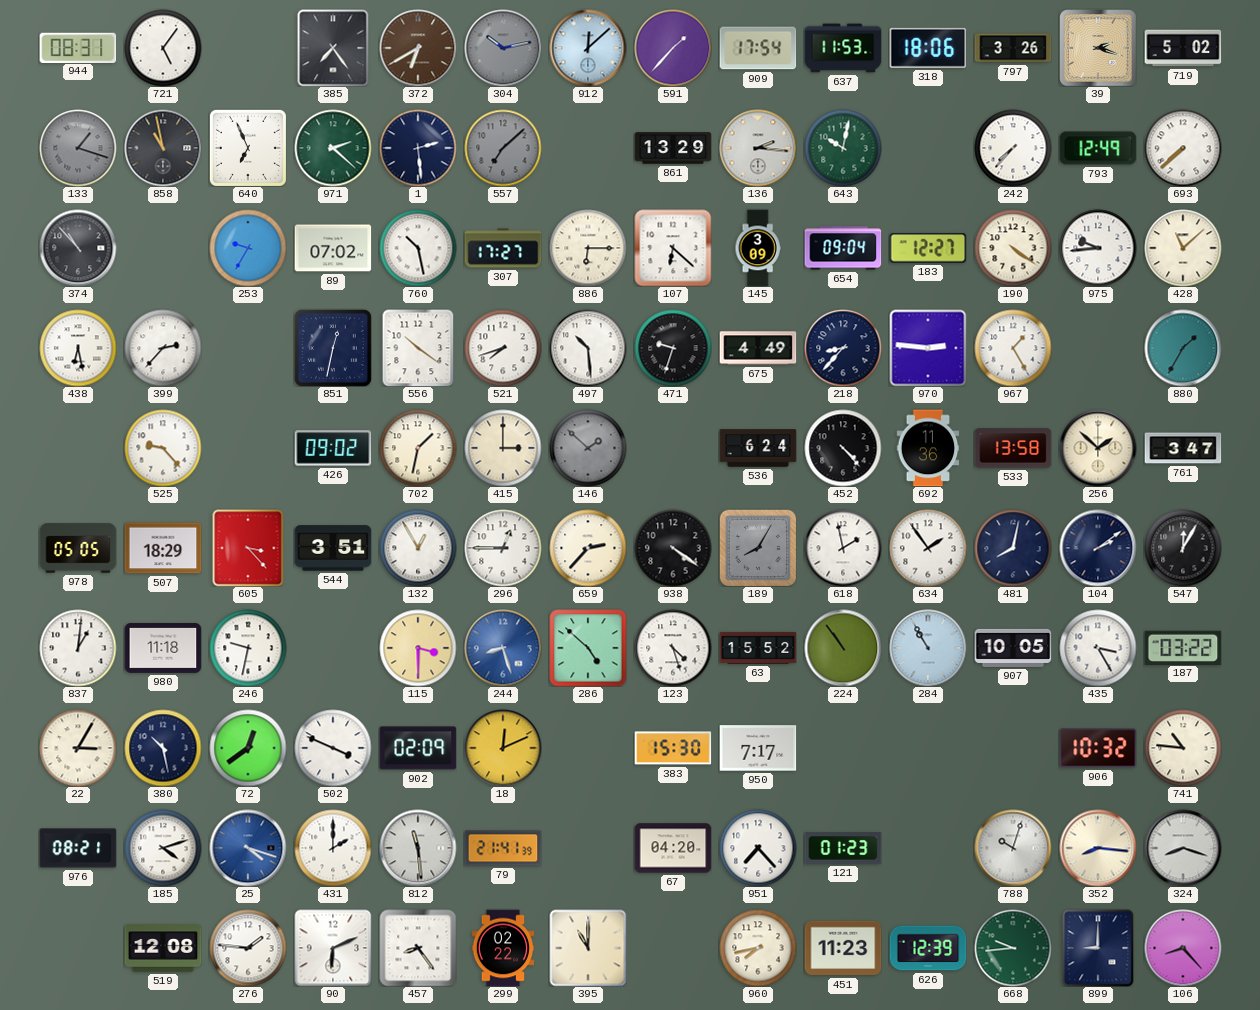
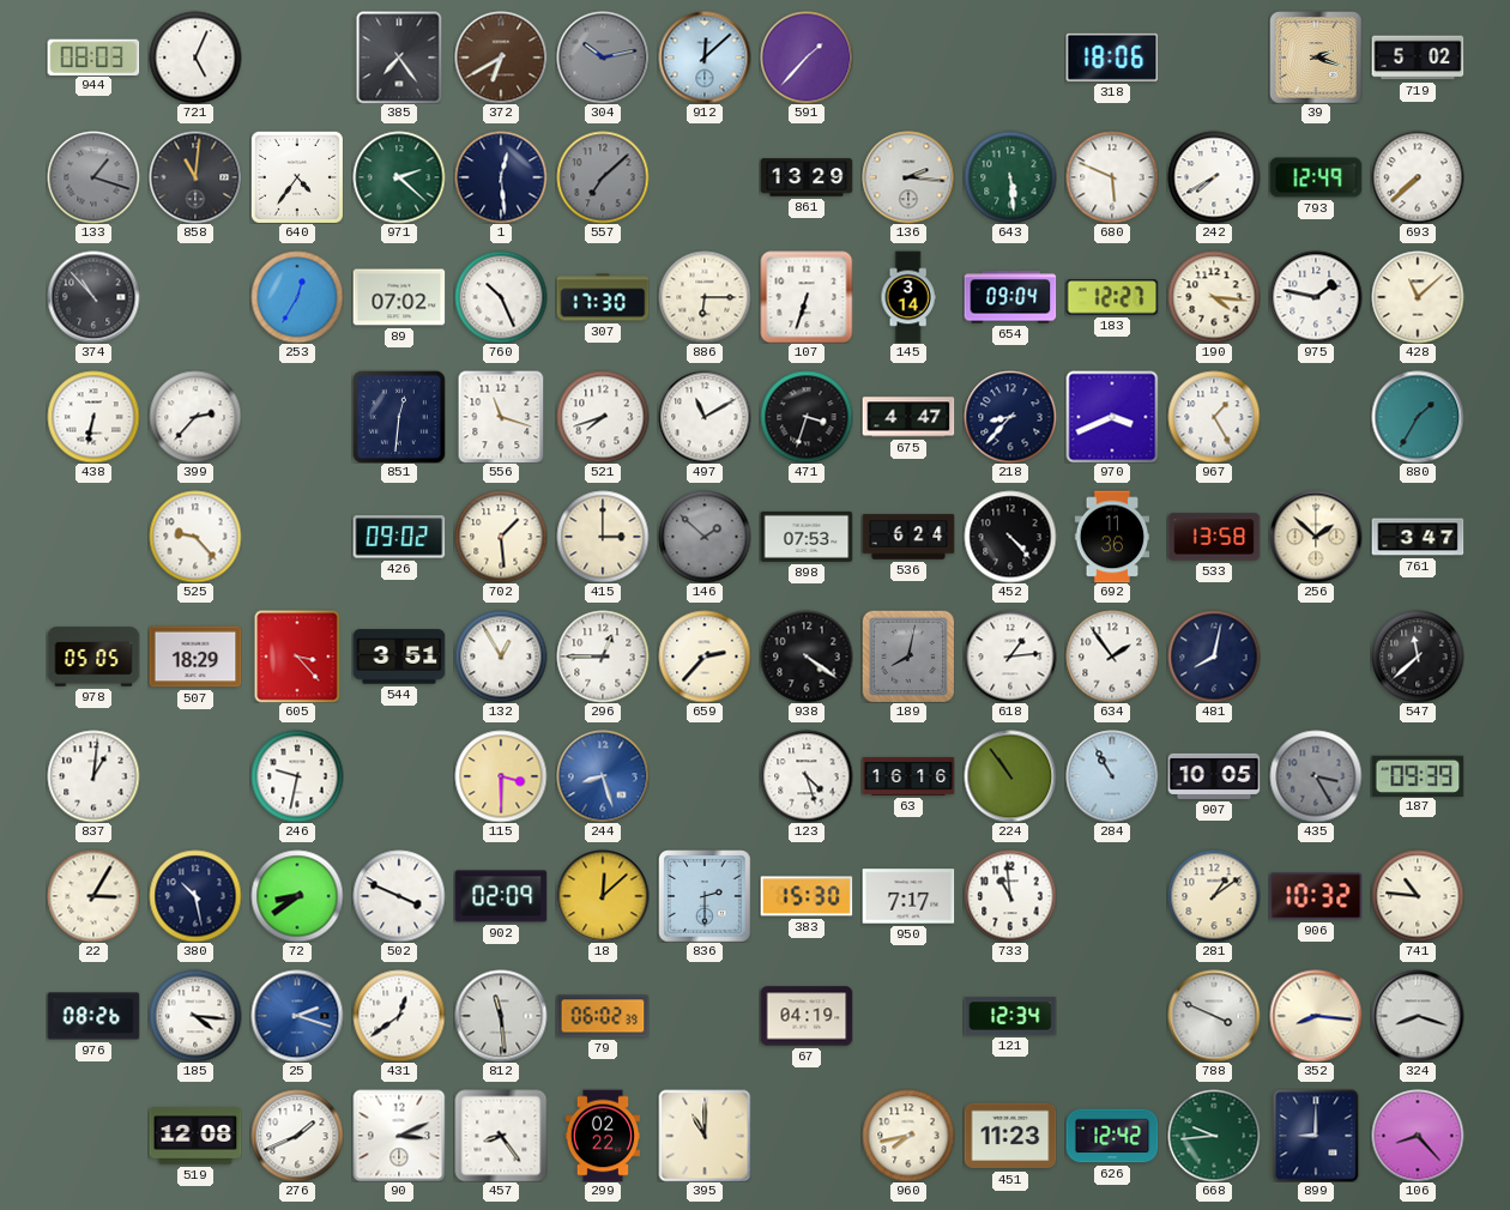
944: 08:31 -> 08:03
721: 5:06 -> 5:04
909: 17:54 -> none
637: 11:53 -> none
797: 3:26 -> none
858: 10:58 -> 11:01
640: 6:56 -> 4:36
1: 2:29 -> 12:29
643: 10:02 -> 5:29
680: none -> 5:49
242: 7:37 -> 7:40
253: 9:35 -> 12:35
760: 10:28 -> 10:26
307: 17:27 -> 17:30
107: 6:22 -> 6:33
145: 3:09 -> 3:14
190: 4:21 -> 4:16
975: 9:44 -> 1:47
438: 6:28 -> 6:32
851: 12:32 -> 12:31
556: 10:21 -> 11:18
497: 10:29 -> 11:10
471: 9:33 -> 3:33
675: 4:49 -> 4:47
970: 2:46 -> 3:41
702: 1:32 -> 1:29
898: none -> 07:53
189: 8:05 -> 8:02
618: 1:58 -> 1:14
104: 2:09 -> none
547: 12:05 -> 11:38
980: 11:18 -> none
286: 4:52 -> none
63: 15:52 -> 16:16
435 dial: white -> grey
187: 03:22 -> 09:39
72: 12:39 -> 8:39
18: 12:11 -> 12:08
836: none -> 2:30
733: none -> 10:59
281: none -> 1:09
976: 08:21 -> 08:26
185: 4:12 -> 4:16
25: 4:18 -> 2:18
431: 2:00 -> 12:39
79: 21:41 -> 06:02
67: 04:20 -> 04:19
951: 7:23 -> none
121: 01:23 -> 12:34
788: 10:03 -> 3:49
276: 1:46 -> 1:41
90: 6:11 -> 3:11
626: 12:39 -> 12:42
